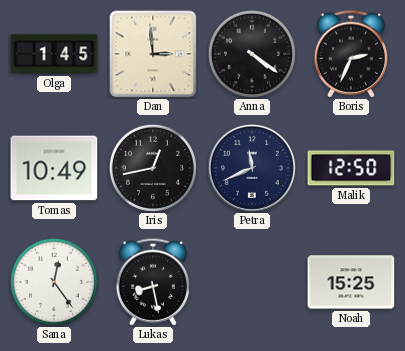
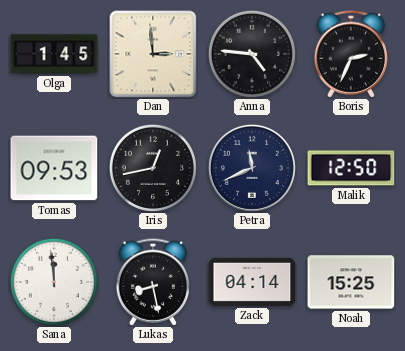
Anna: 4:21 -> 4:46
Tomas: 10:49 -> 09:53
Sana: 12:24 -> 11:59
Zack: none -> 04:14
